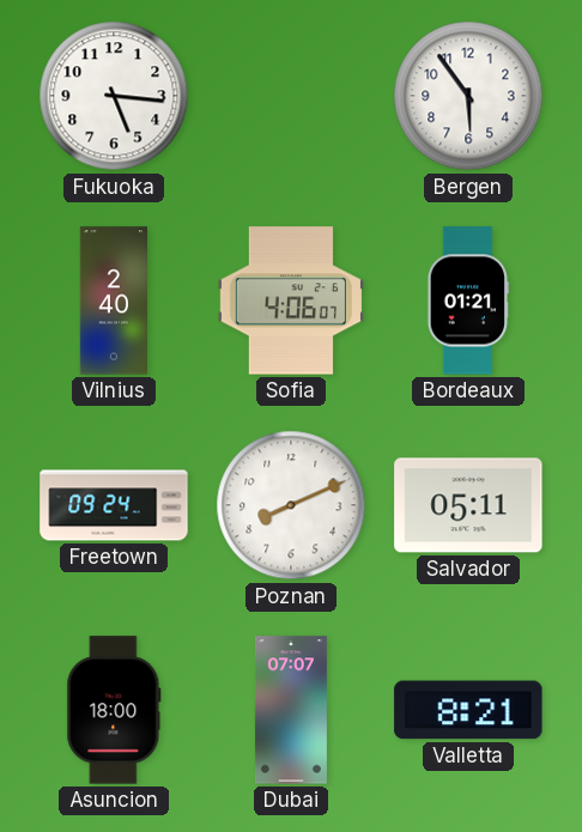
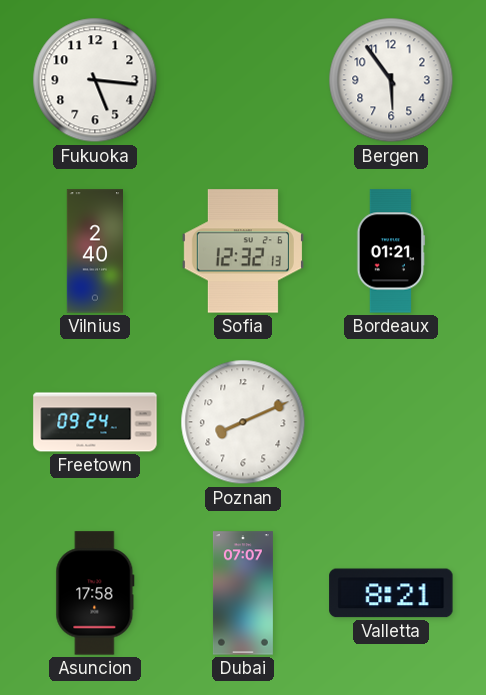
Sofia: 4:06 -> 12:32
Salvador: 05:11 -> none
Asuncion: 18:00 -> 17:58
